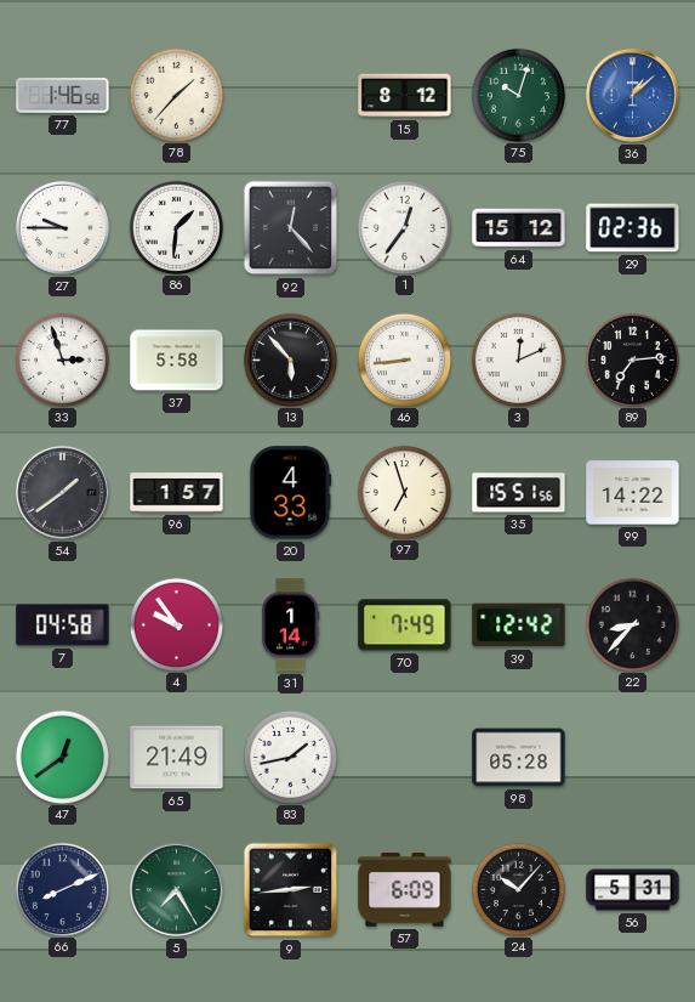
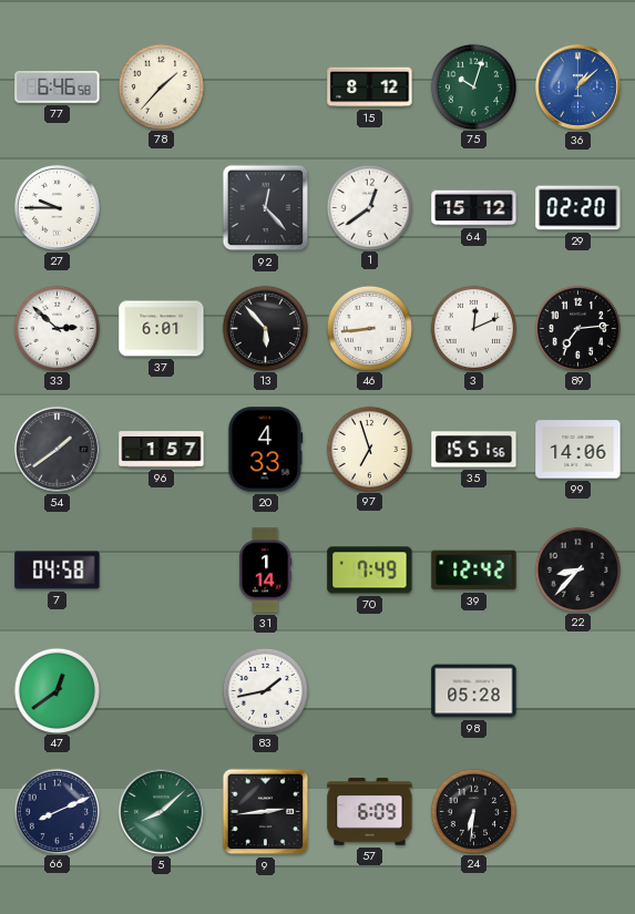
77: 1:46 -> 6:46
86: 1:31 -> none
1: 12:36 -> 12:39
29: 02:36 -> 02:20
33: 2:57 -> 2:52
37: 5:58 -> 6:01
99: 14:22 -> 14:06
4: 9:54 -> none
65: 21:49 -> none
5: 7:25 -> 8:08
24: 10:07 -> 6:31
56: 5:31 -> none
